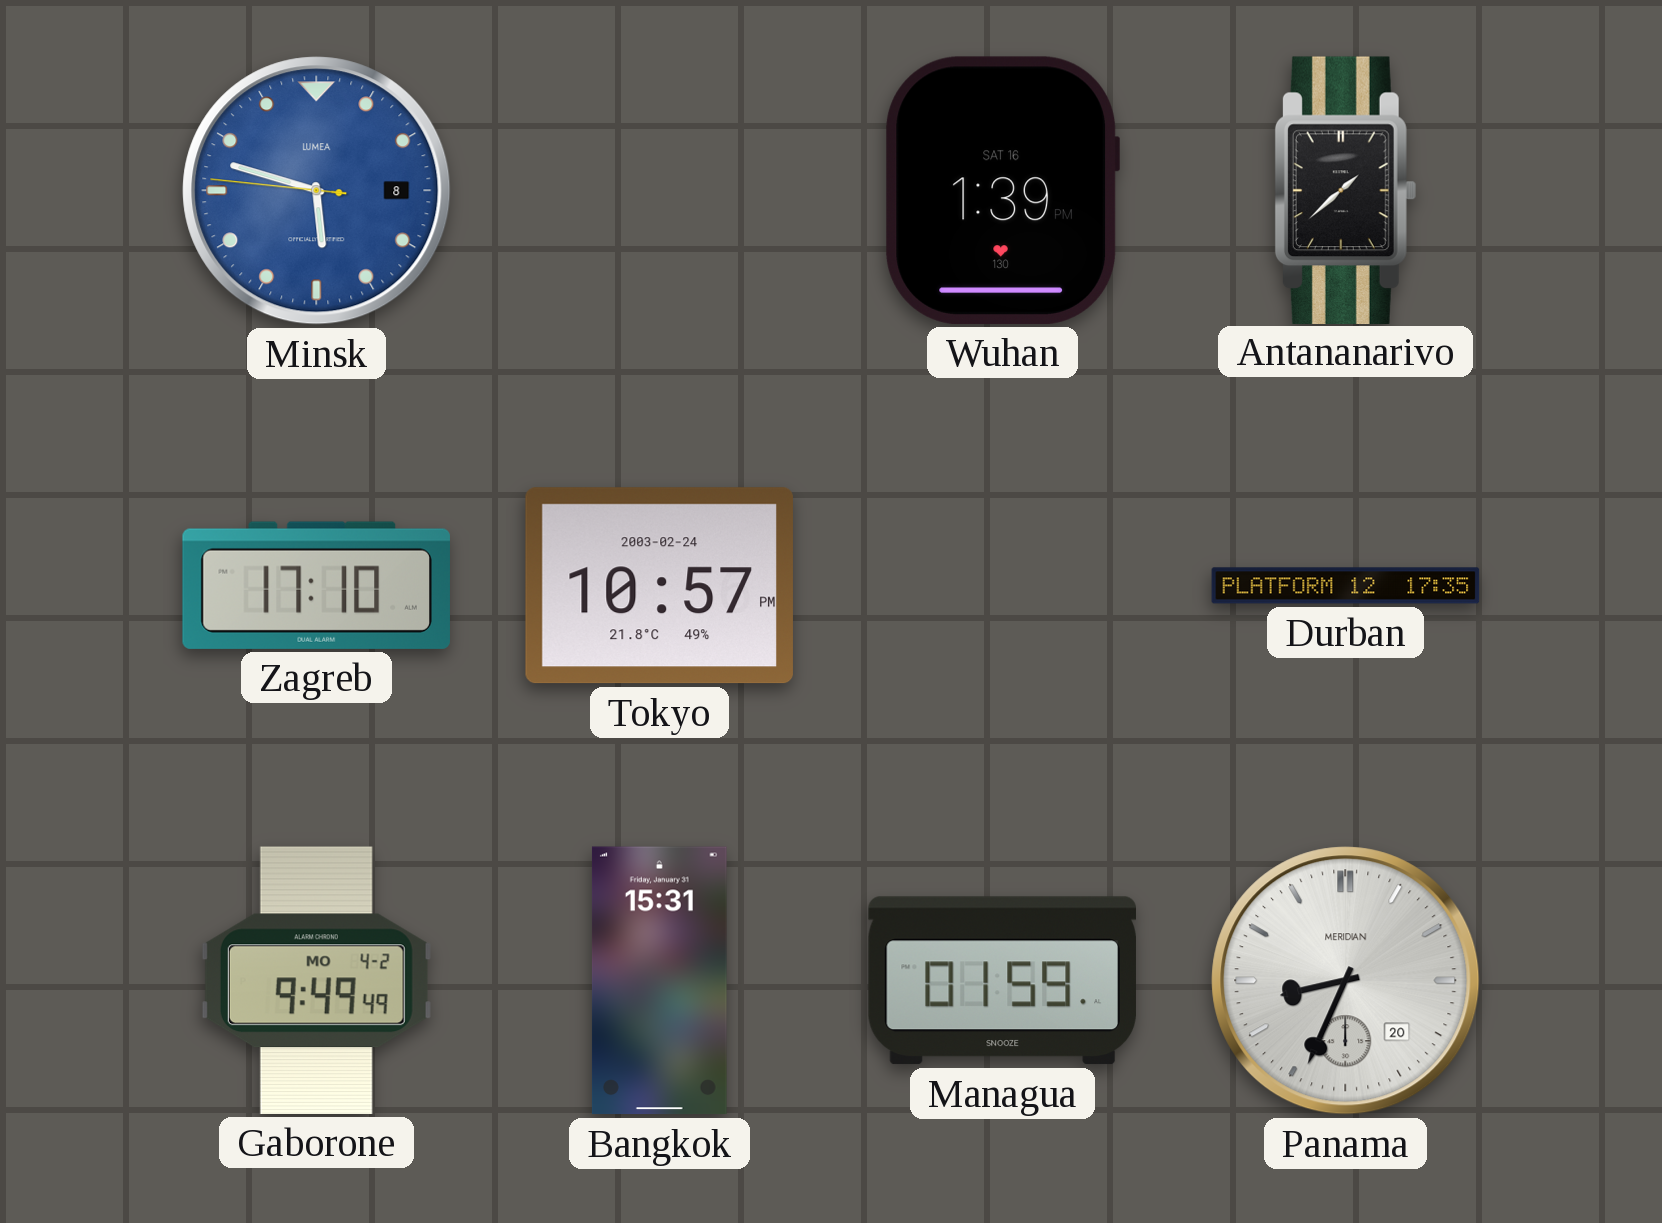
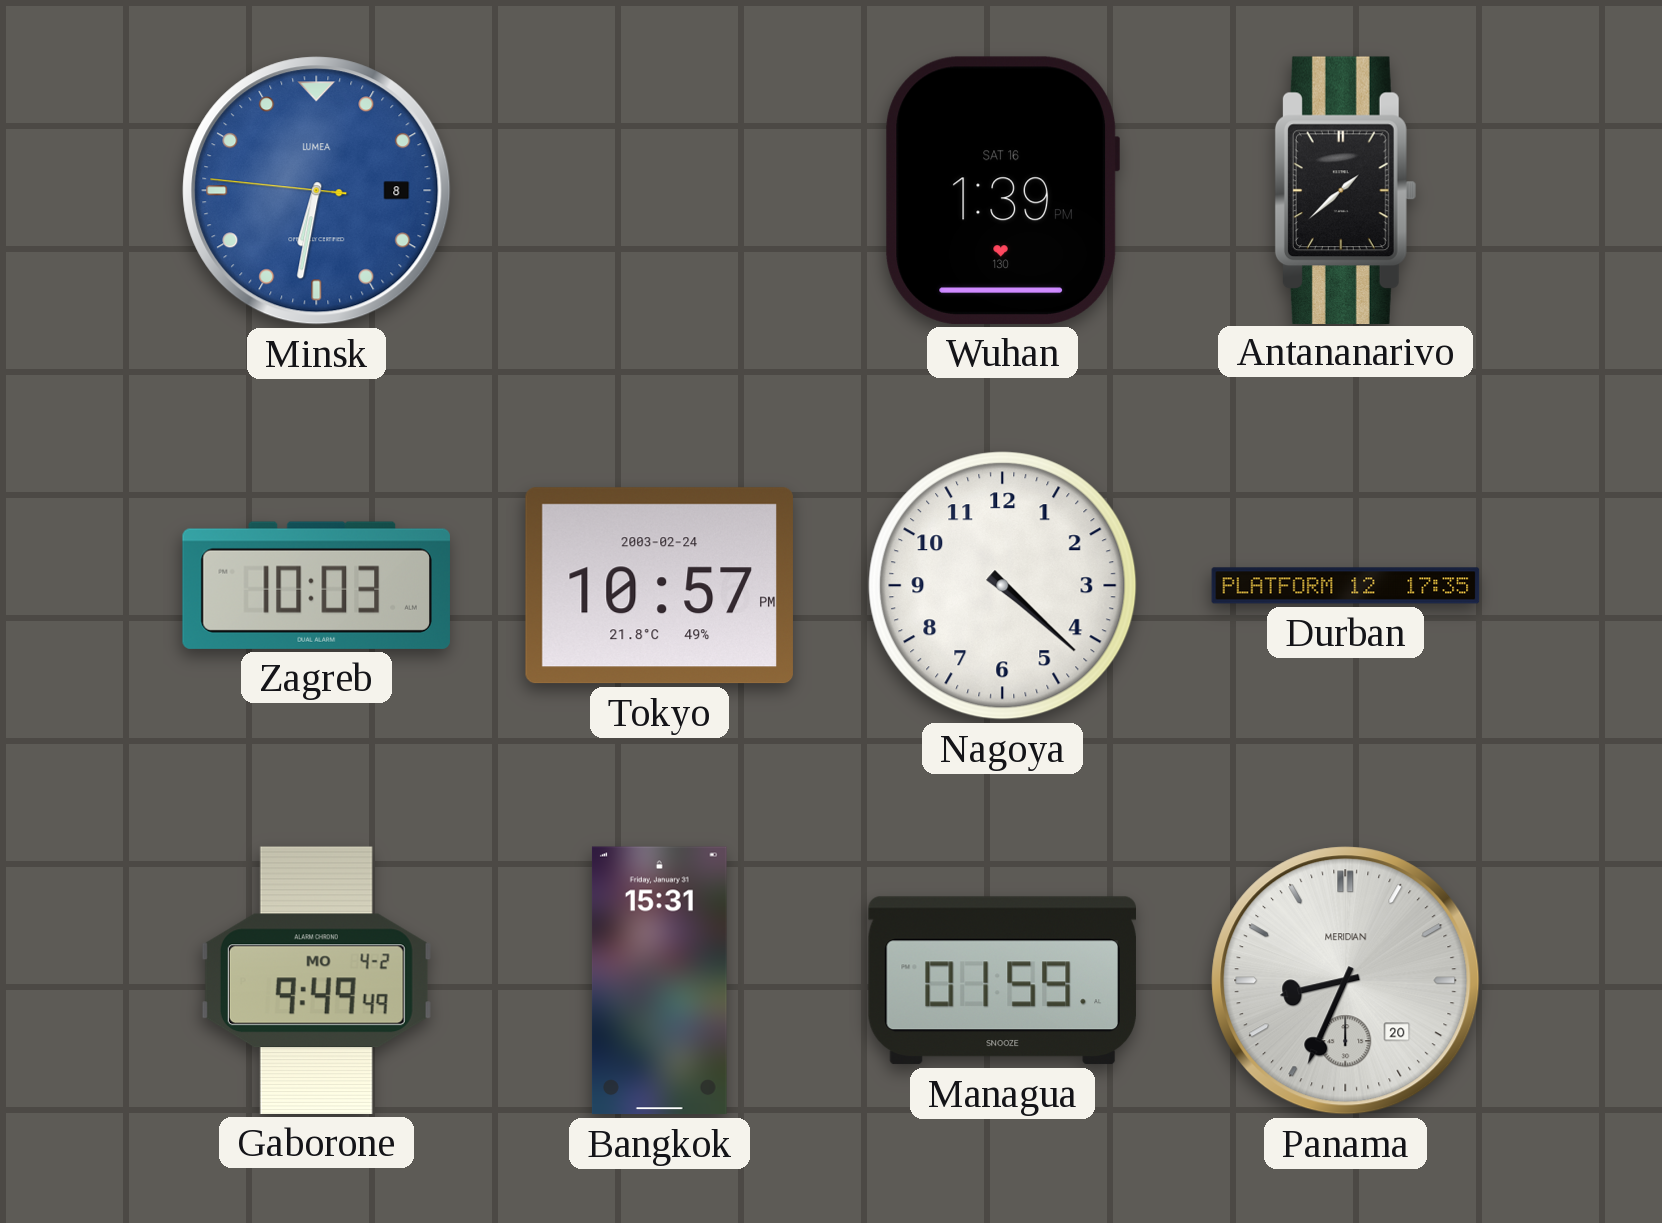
Minsk: 5:47 -> 6:31
Zagreb: 17:10 -> 10:03
Nagoya: none -> 4:22
